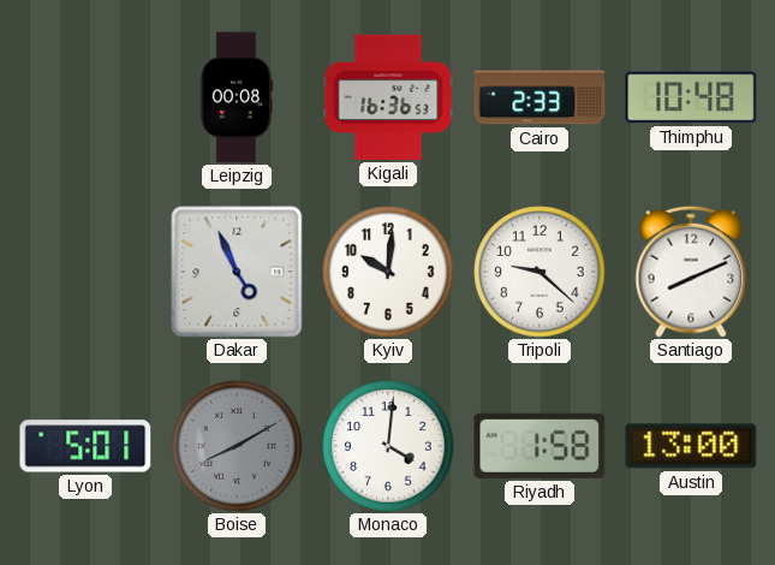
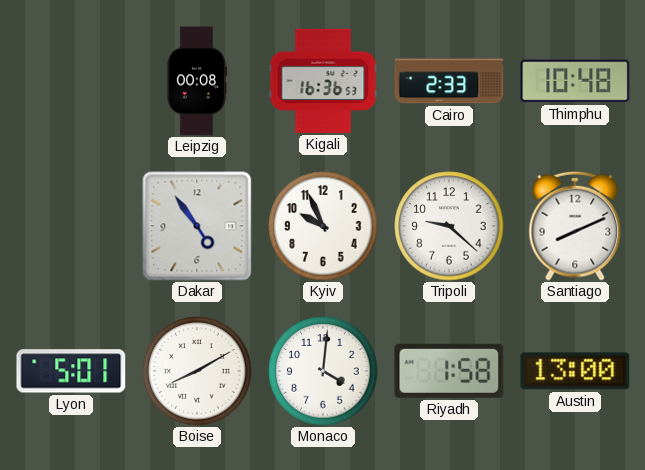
Dakar: 4:56 -> 4:54
Kyiv: 10:01 -> 9:56
Boise dial: grey -> white
